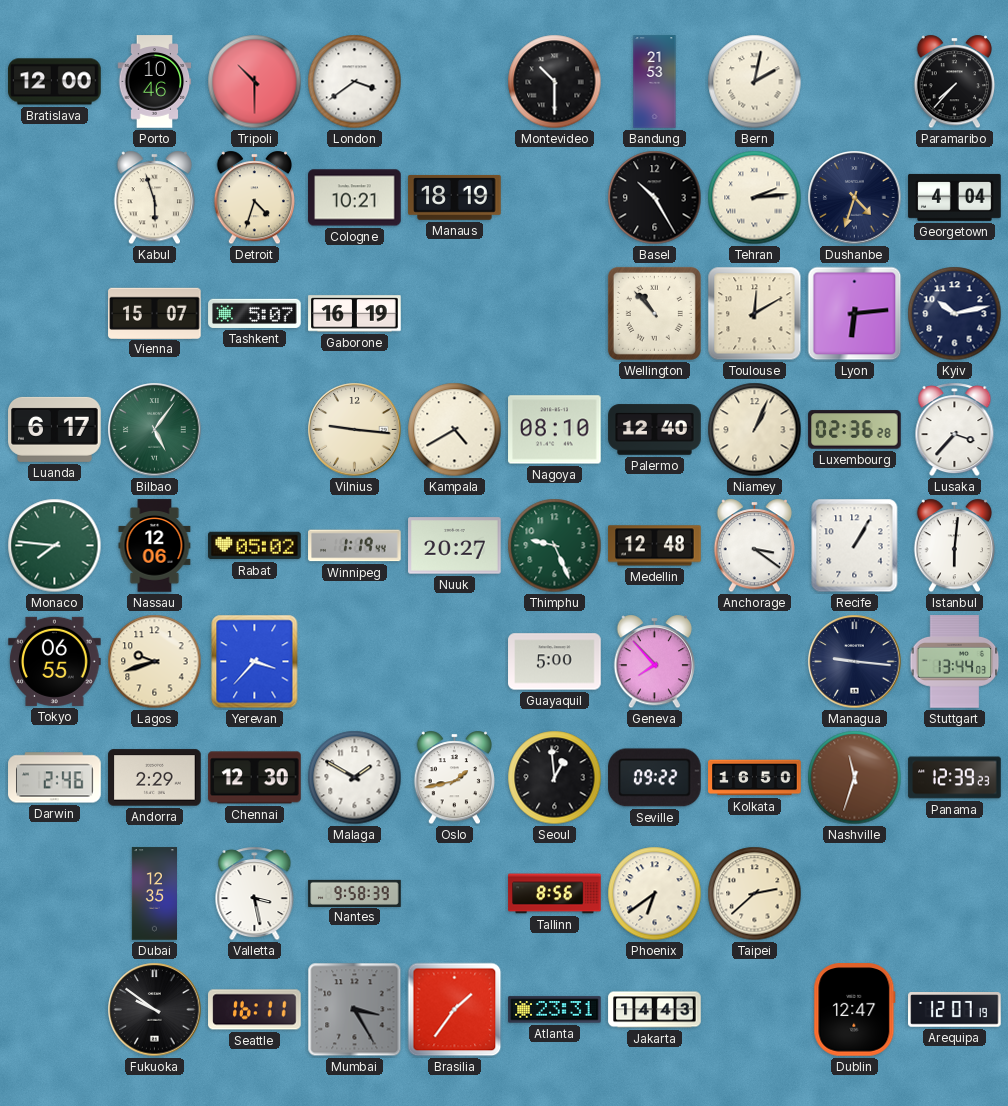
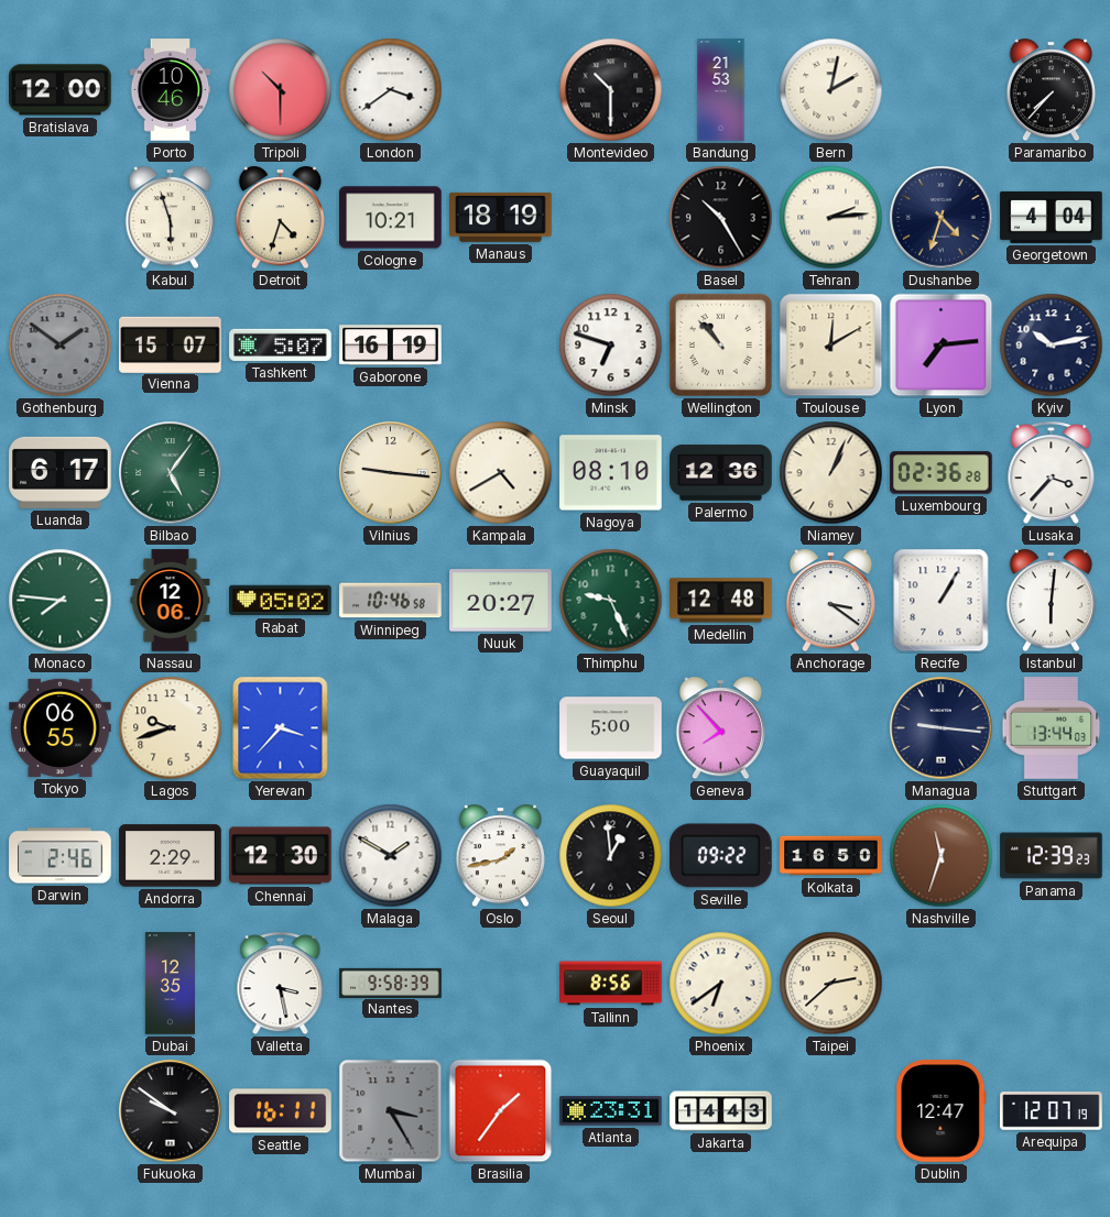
Gothenburg: none -> 1:51
Minsk: none -> 6:48
Lyon: 6:14 -> 7:14
Palermo: 12:40 -> 12:36
Winnipeg: 1:19 -> 10:46
